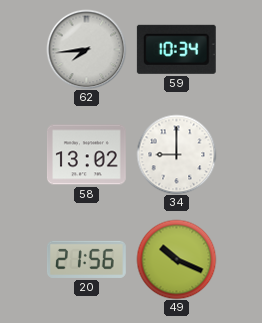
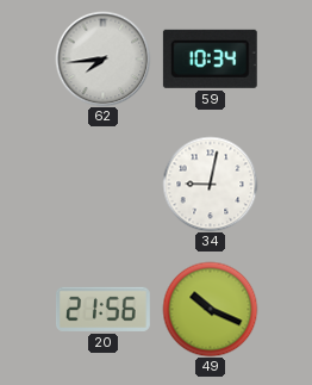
58: 13:02 -> none
34: 9:00 -> 9:02
